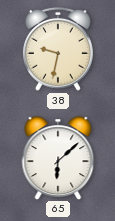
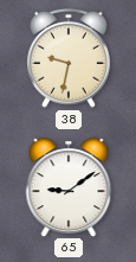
65: 6:08 -> 9:09
